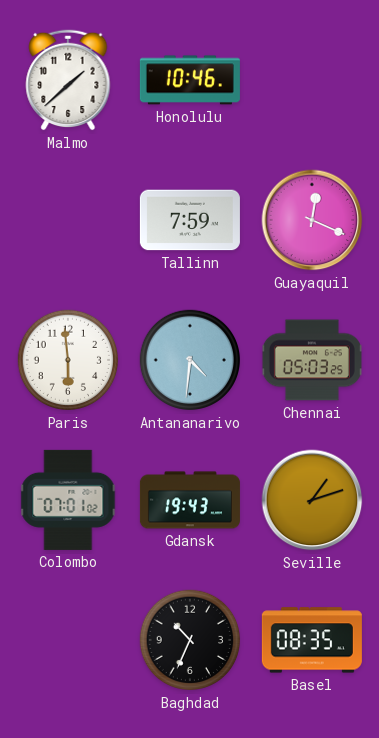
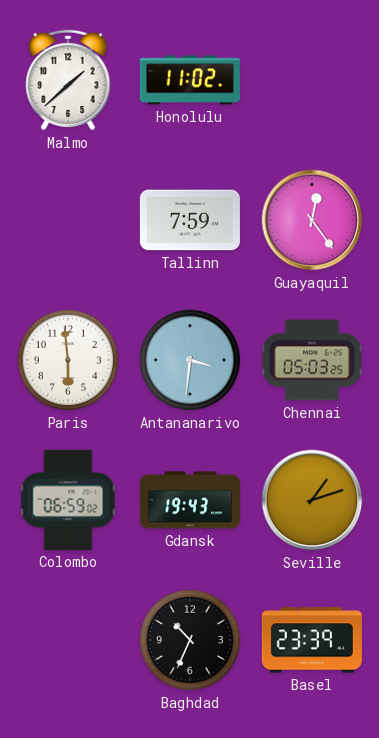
Honolulu: 10:46 -> 11:02
Guayaquil: 12:19 -> 12:24
Antananarivo: 4:31 -> 3:31
Colombo: 07:01 -> 06:59
Basel: 08:35 -> 23:39
